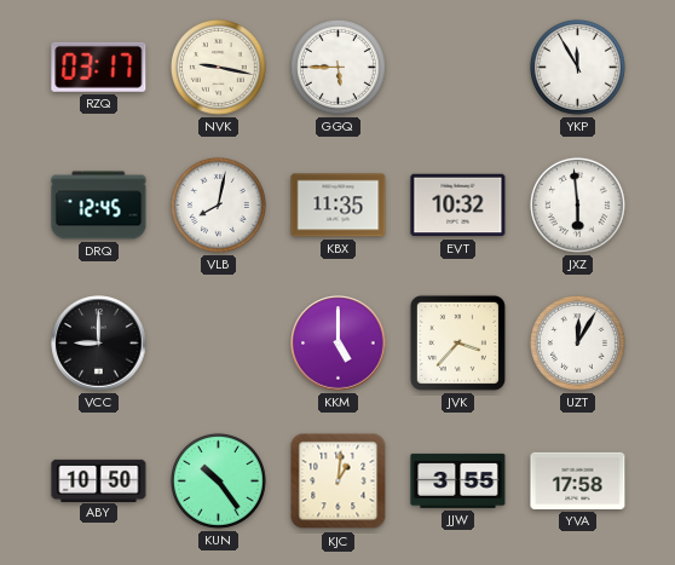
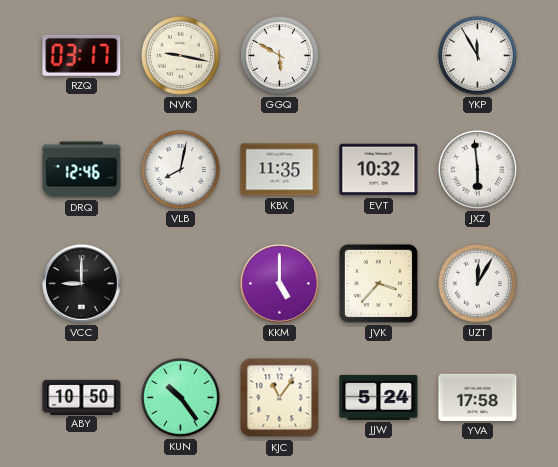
GGQ: 5:45 -> 5:50
DRQ: 12:45 -> 12:46
KJC: 1:01 -> 11:06
JJW: 3:55 -> 5:24
